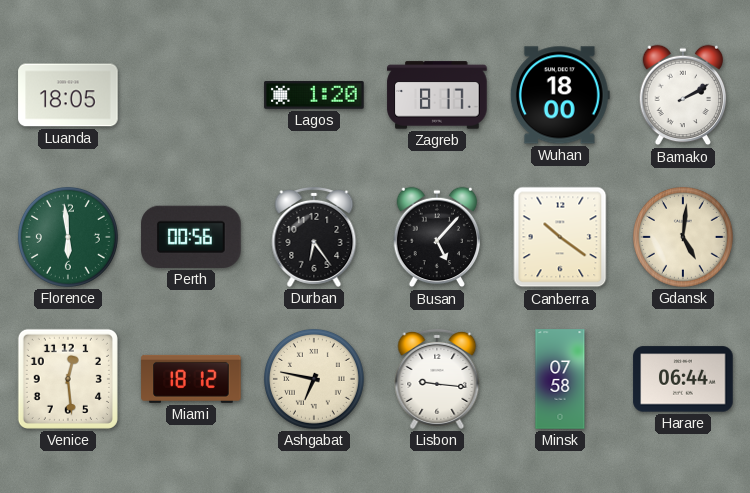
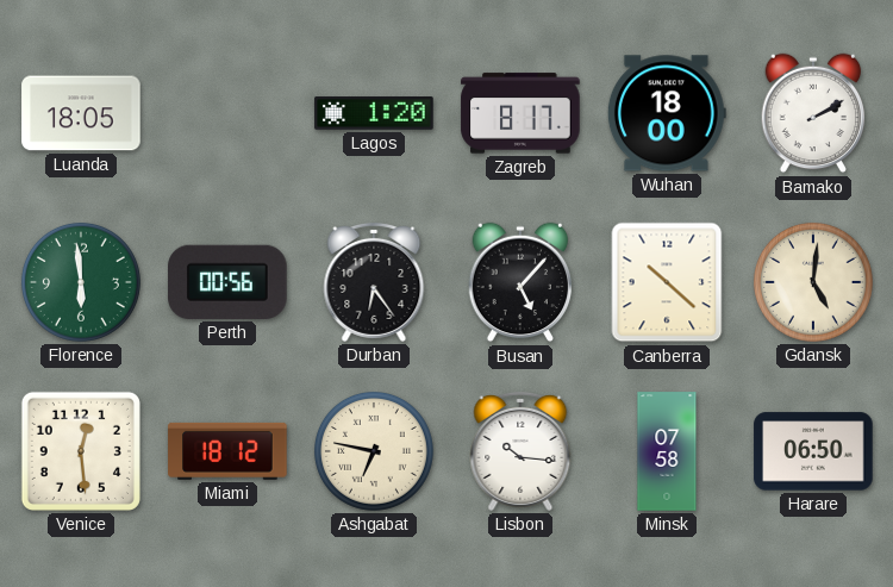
Canberra: 10:21 -> 10:22
Lisbon: 9:16 -> 10:16
Harare: 06:44 -> 06:50
